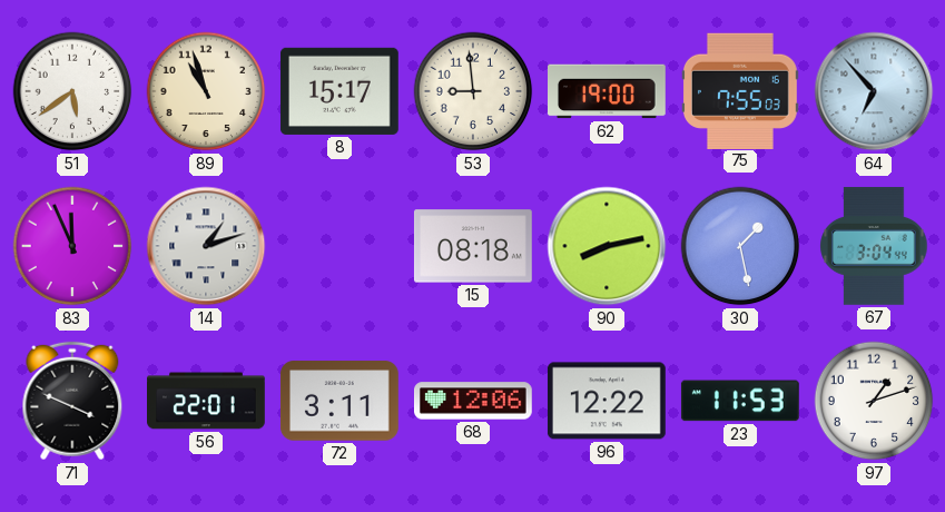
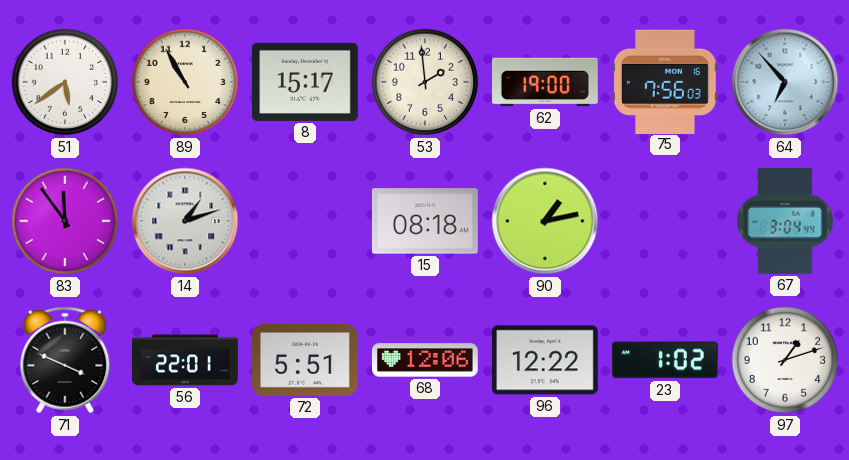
89: 10:57 -> 10:55
53: 8:59 -> 1:59
75: 7:55 -> 7:56
83: 11:56 -> 11:54
90: 8:13 -> 1:13
30: 1:28 -> none
72: 3:11 -> 5:51
23: 11:53 -> 1:02
